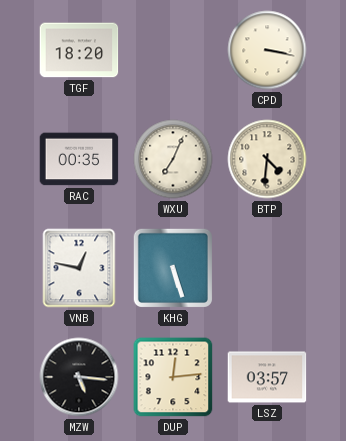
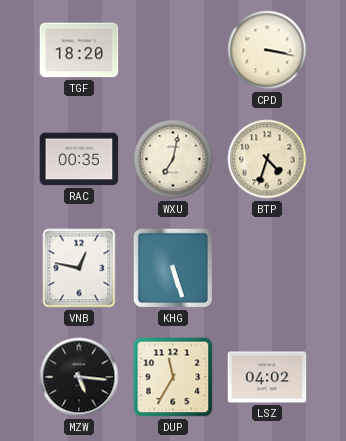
WXU: 7:04 -> 7:02
BTP: 4:31 -> 4:33
DUP: 12:14 -> 11:35
LSZ: 03:57 -> 04:02
